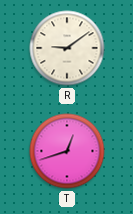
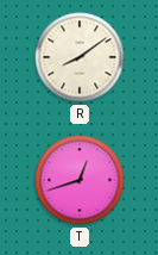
R: 9:09 -> 8:09
